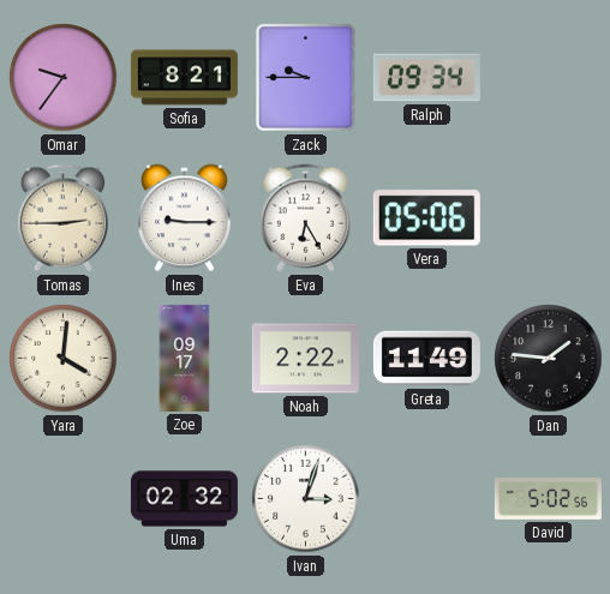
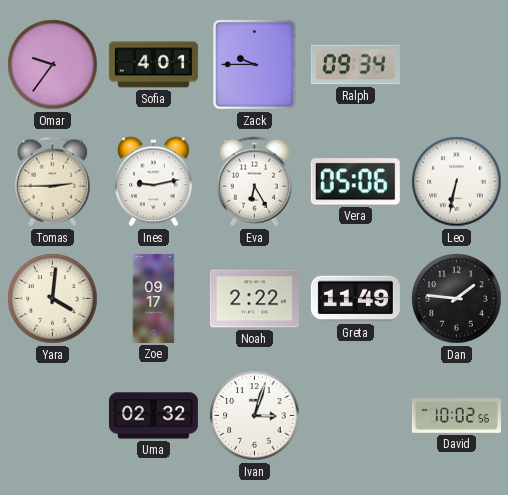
Sofia: 8:21 -> 4:01
Ines: 9:15 -> 9:13
Leo: none -> 6:32
David: 5:02 -> 10:02
